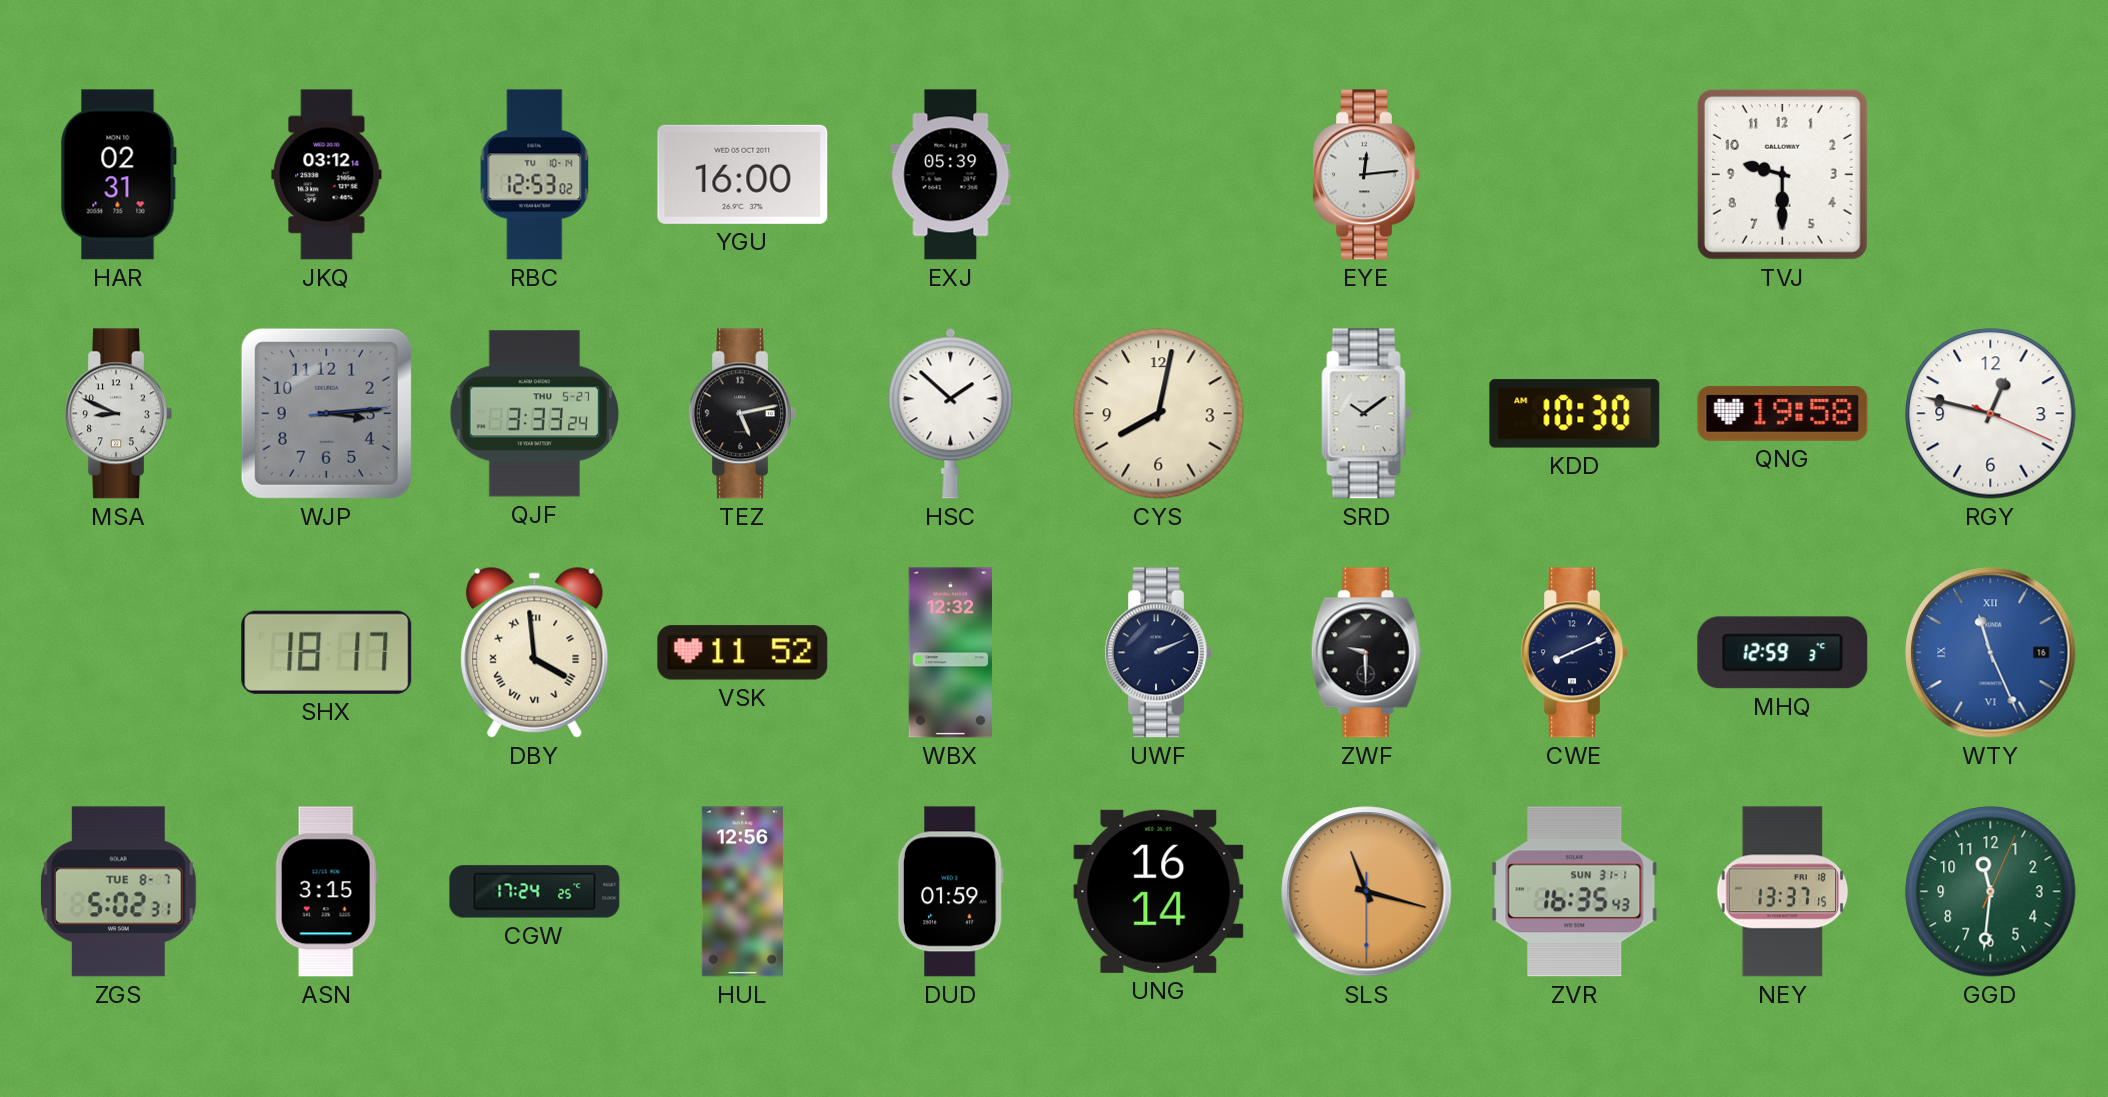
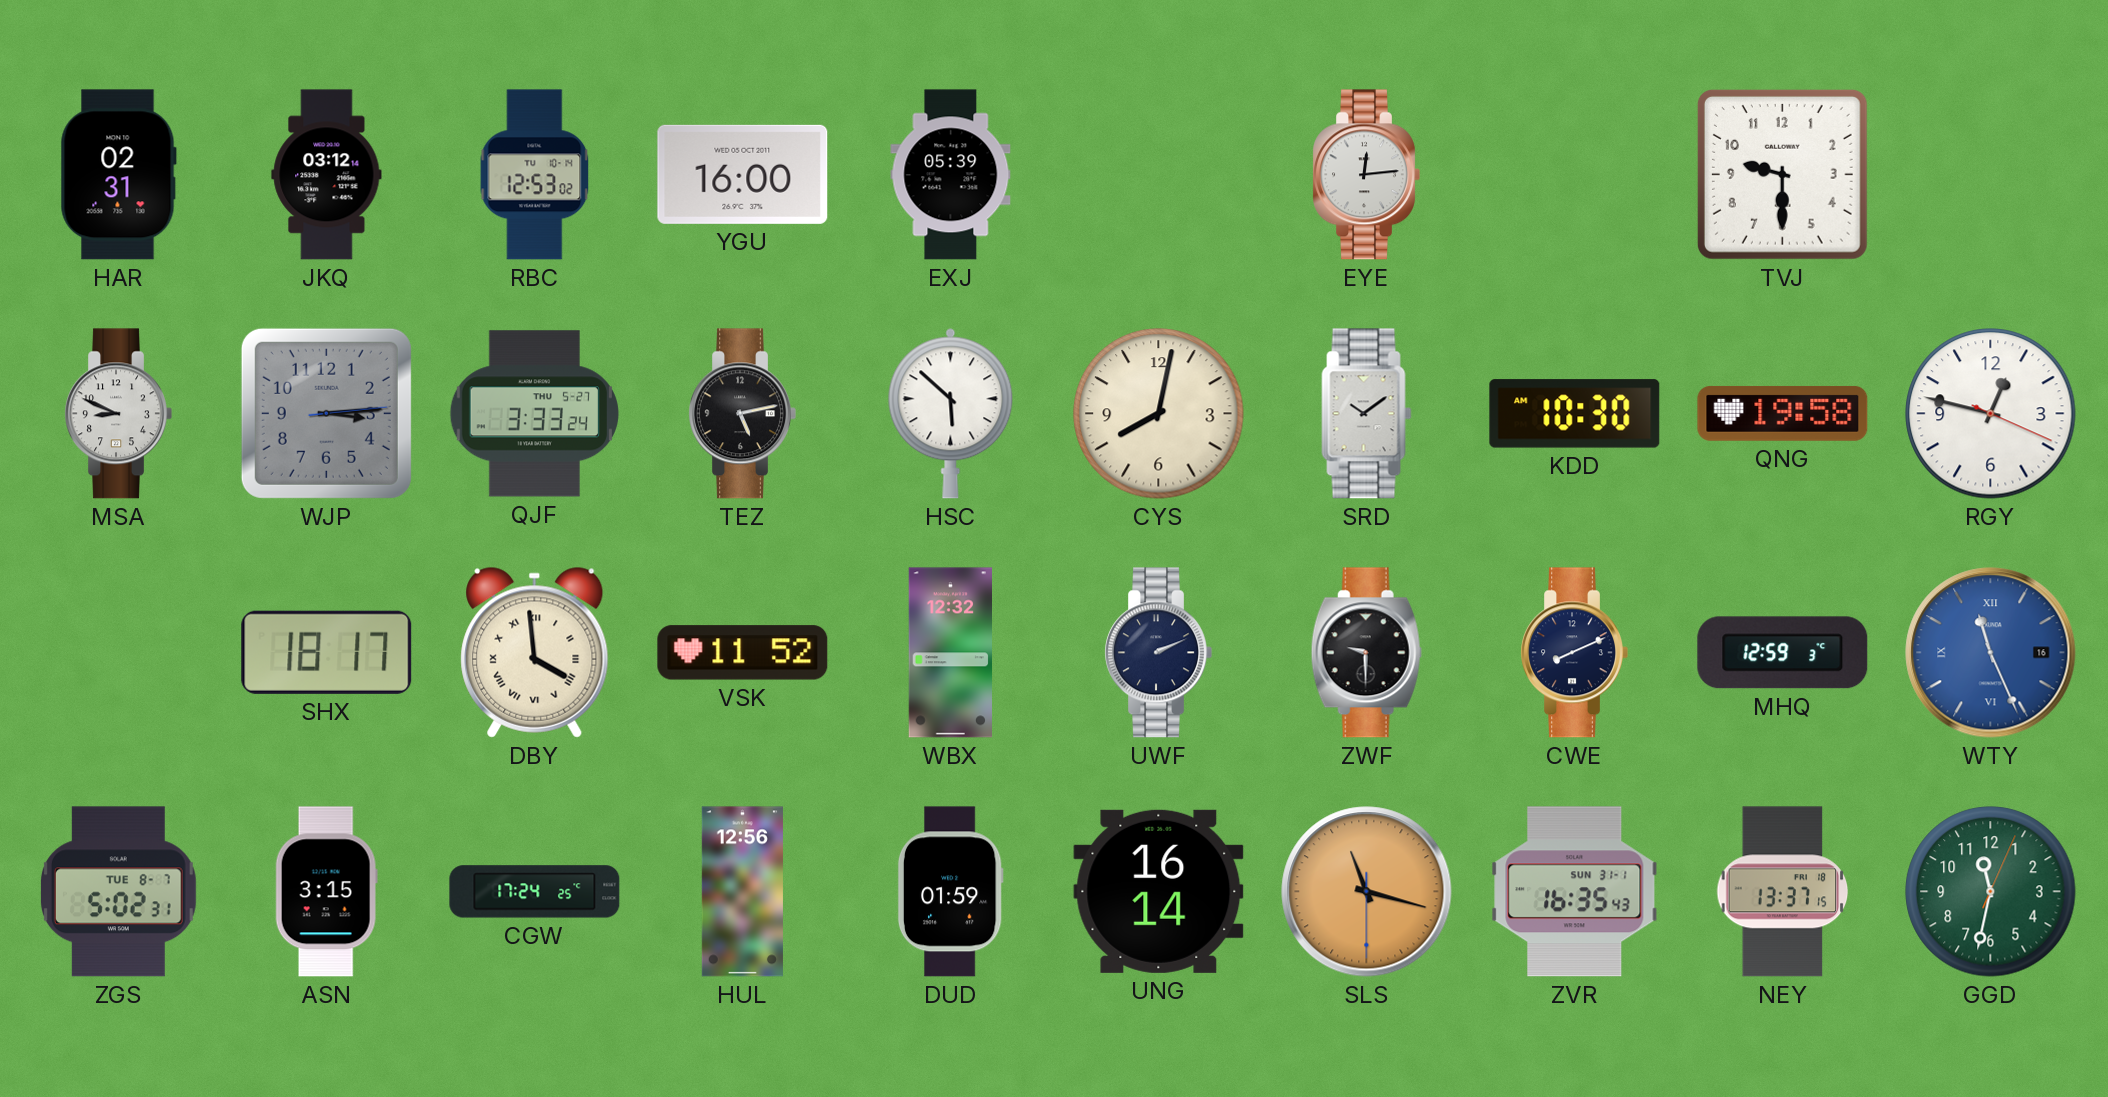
HSC: 1:52 -> 5:52
GGD: 11:31 -> 11:32
